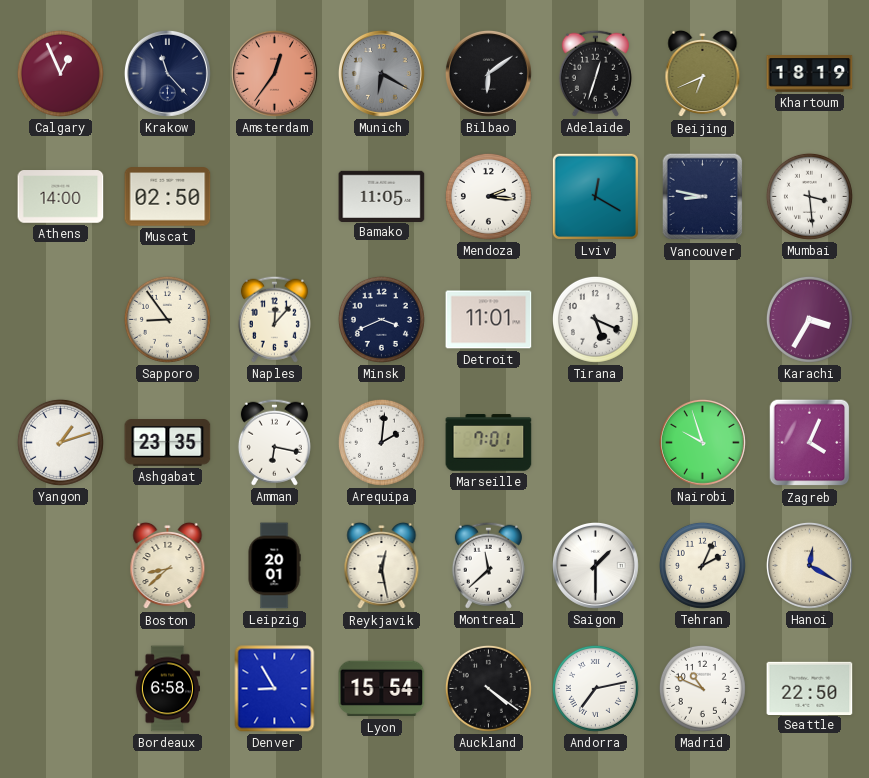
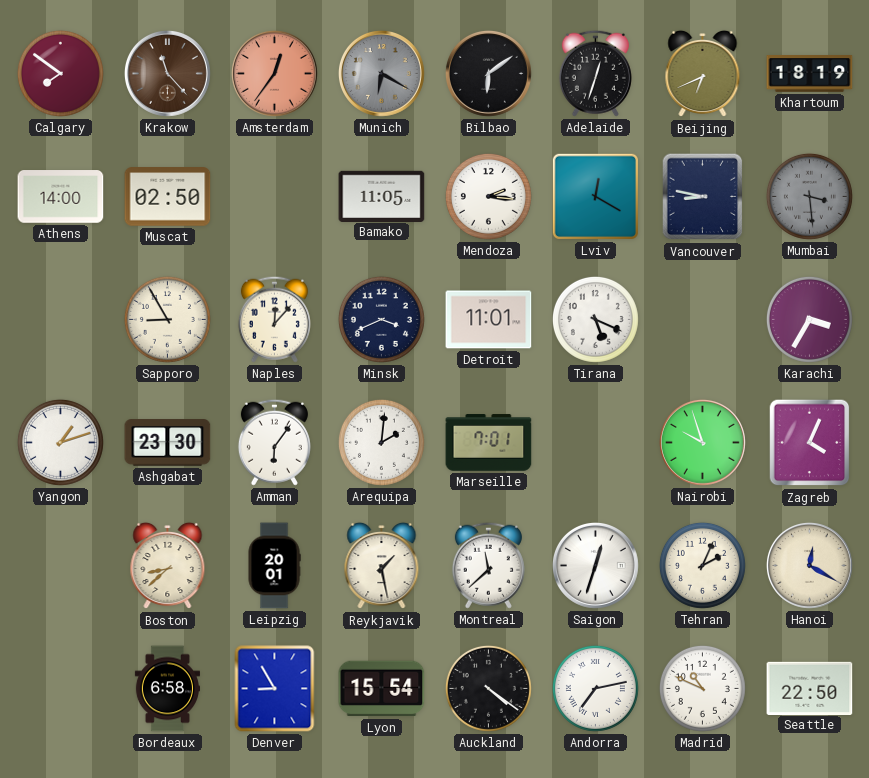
Calgary: 12:56 -> 7:51
Krakow dial: navy -> brown
Mumbai dial: white -> grey
Sapporo: 8:54 -> 8:55
Ashgabat: 23:35 -> 23:30
Amman: 6:17 -> 6:06
Reykjavik: 12:28 -> 1:28
Saigon: 1:30 -> 12:33
